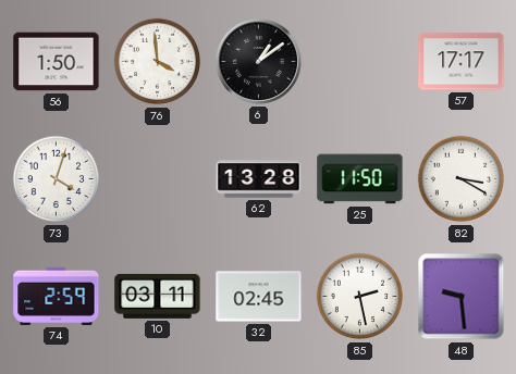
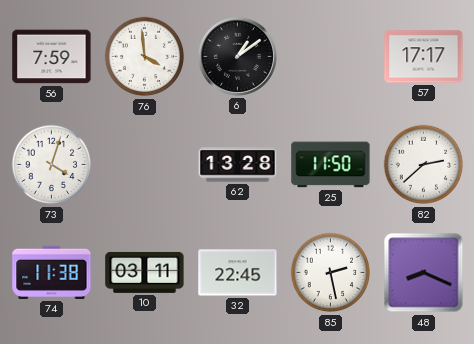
56: 1:50 -> 7:59
82: 3:20 -> 2:38
74: 2:59 -> 11:38
32: 02:45 -> 22:45
48: 9:29 -> 8:19
